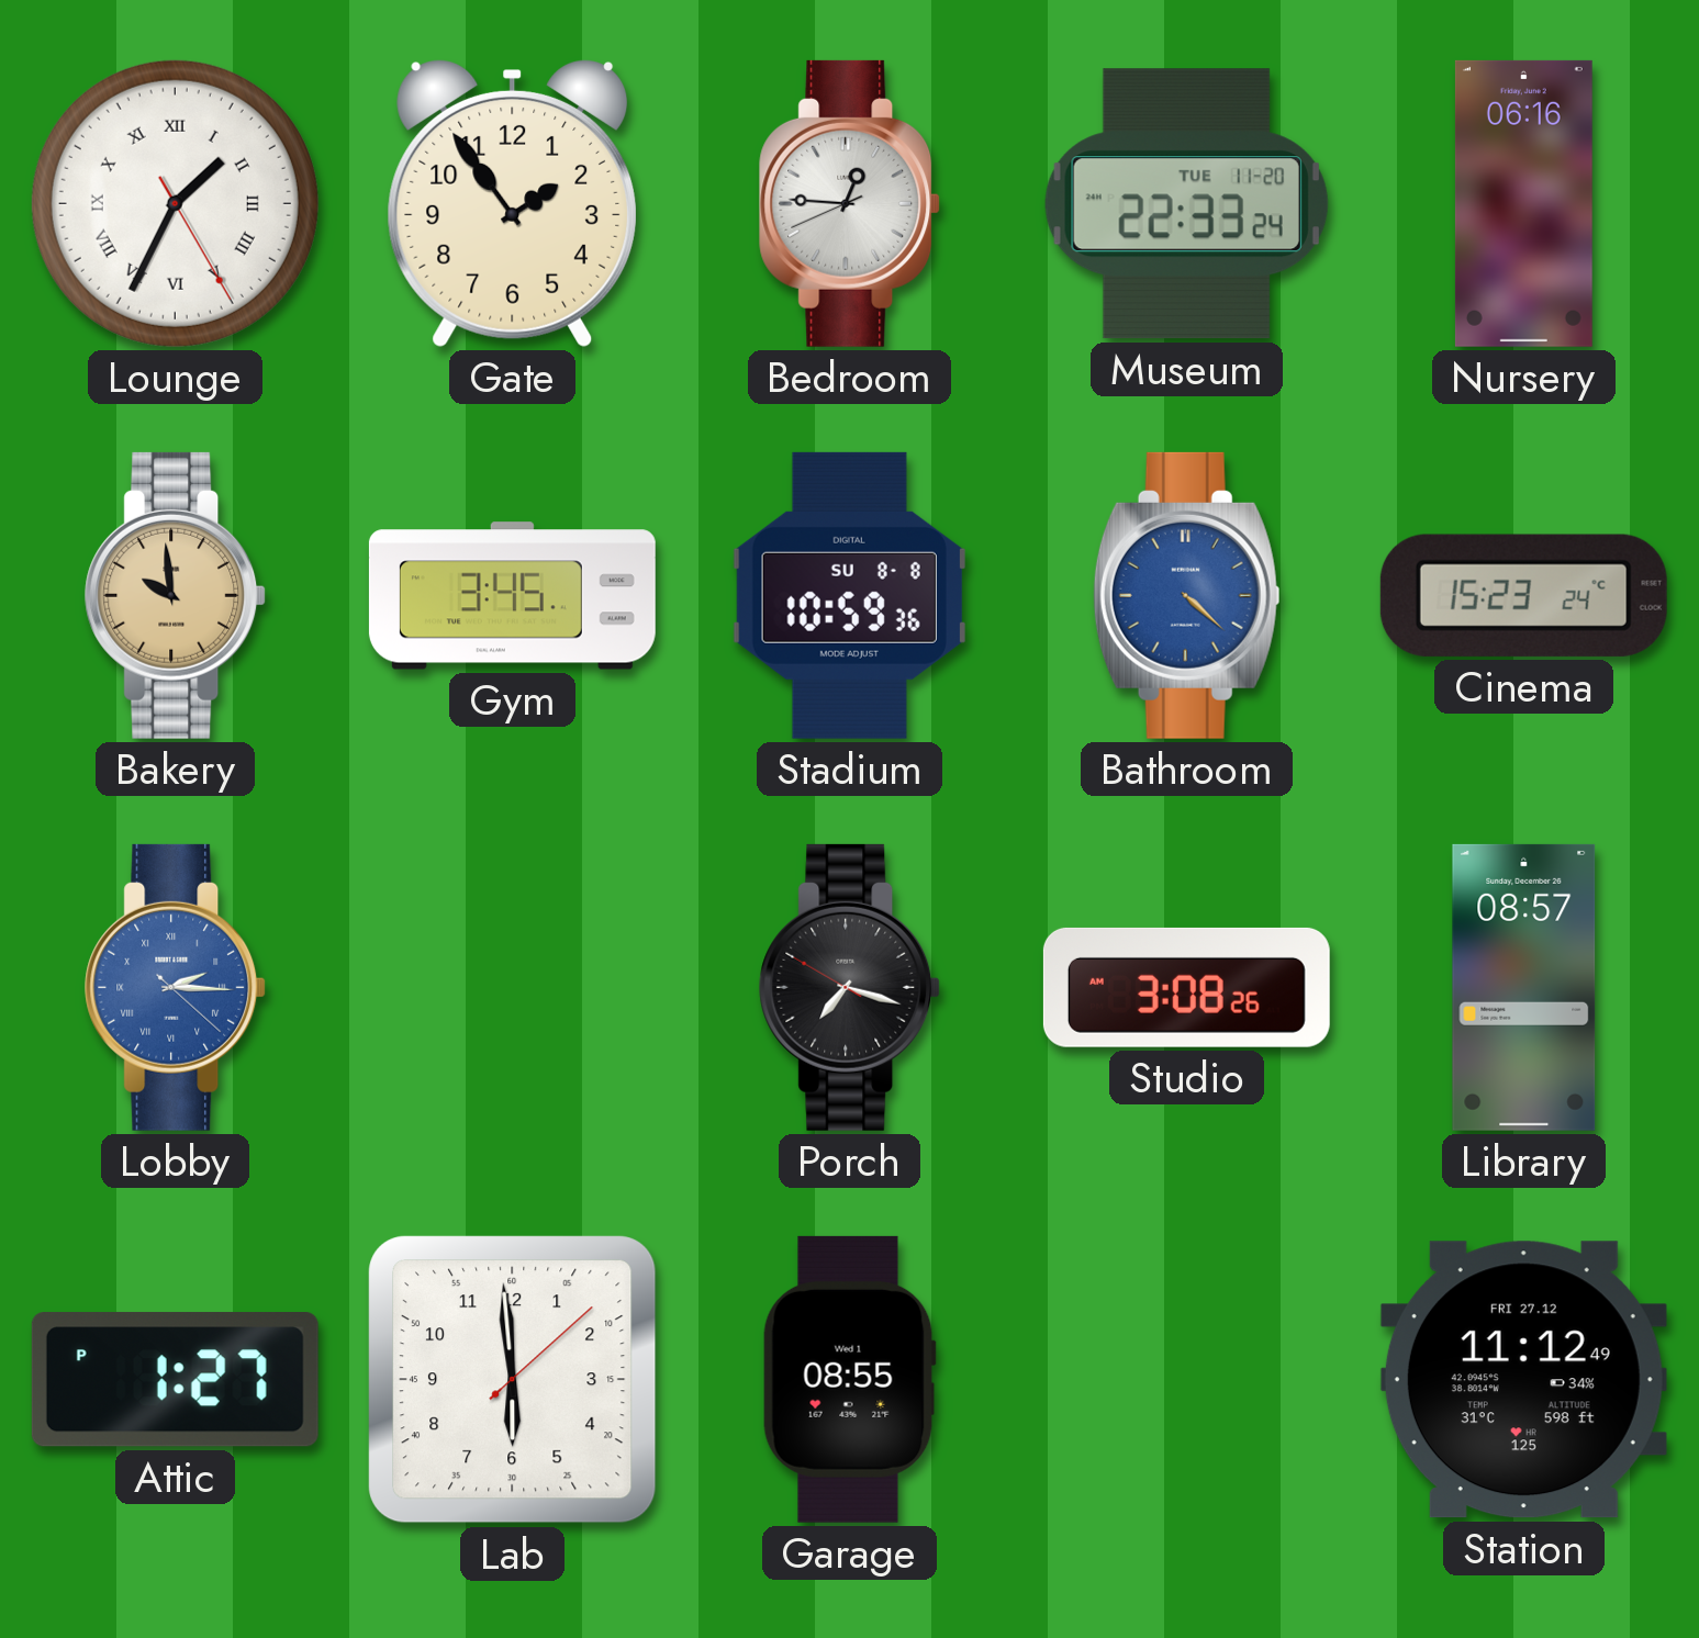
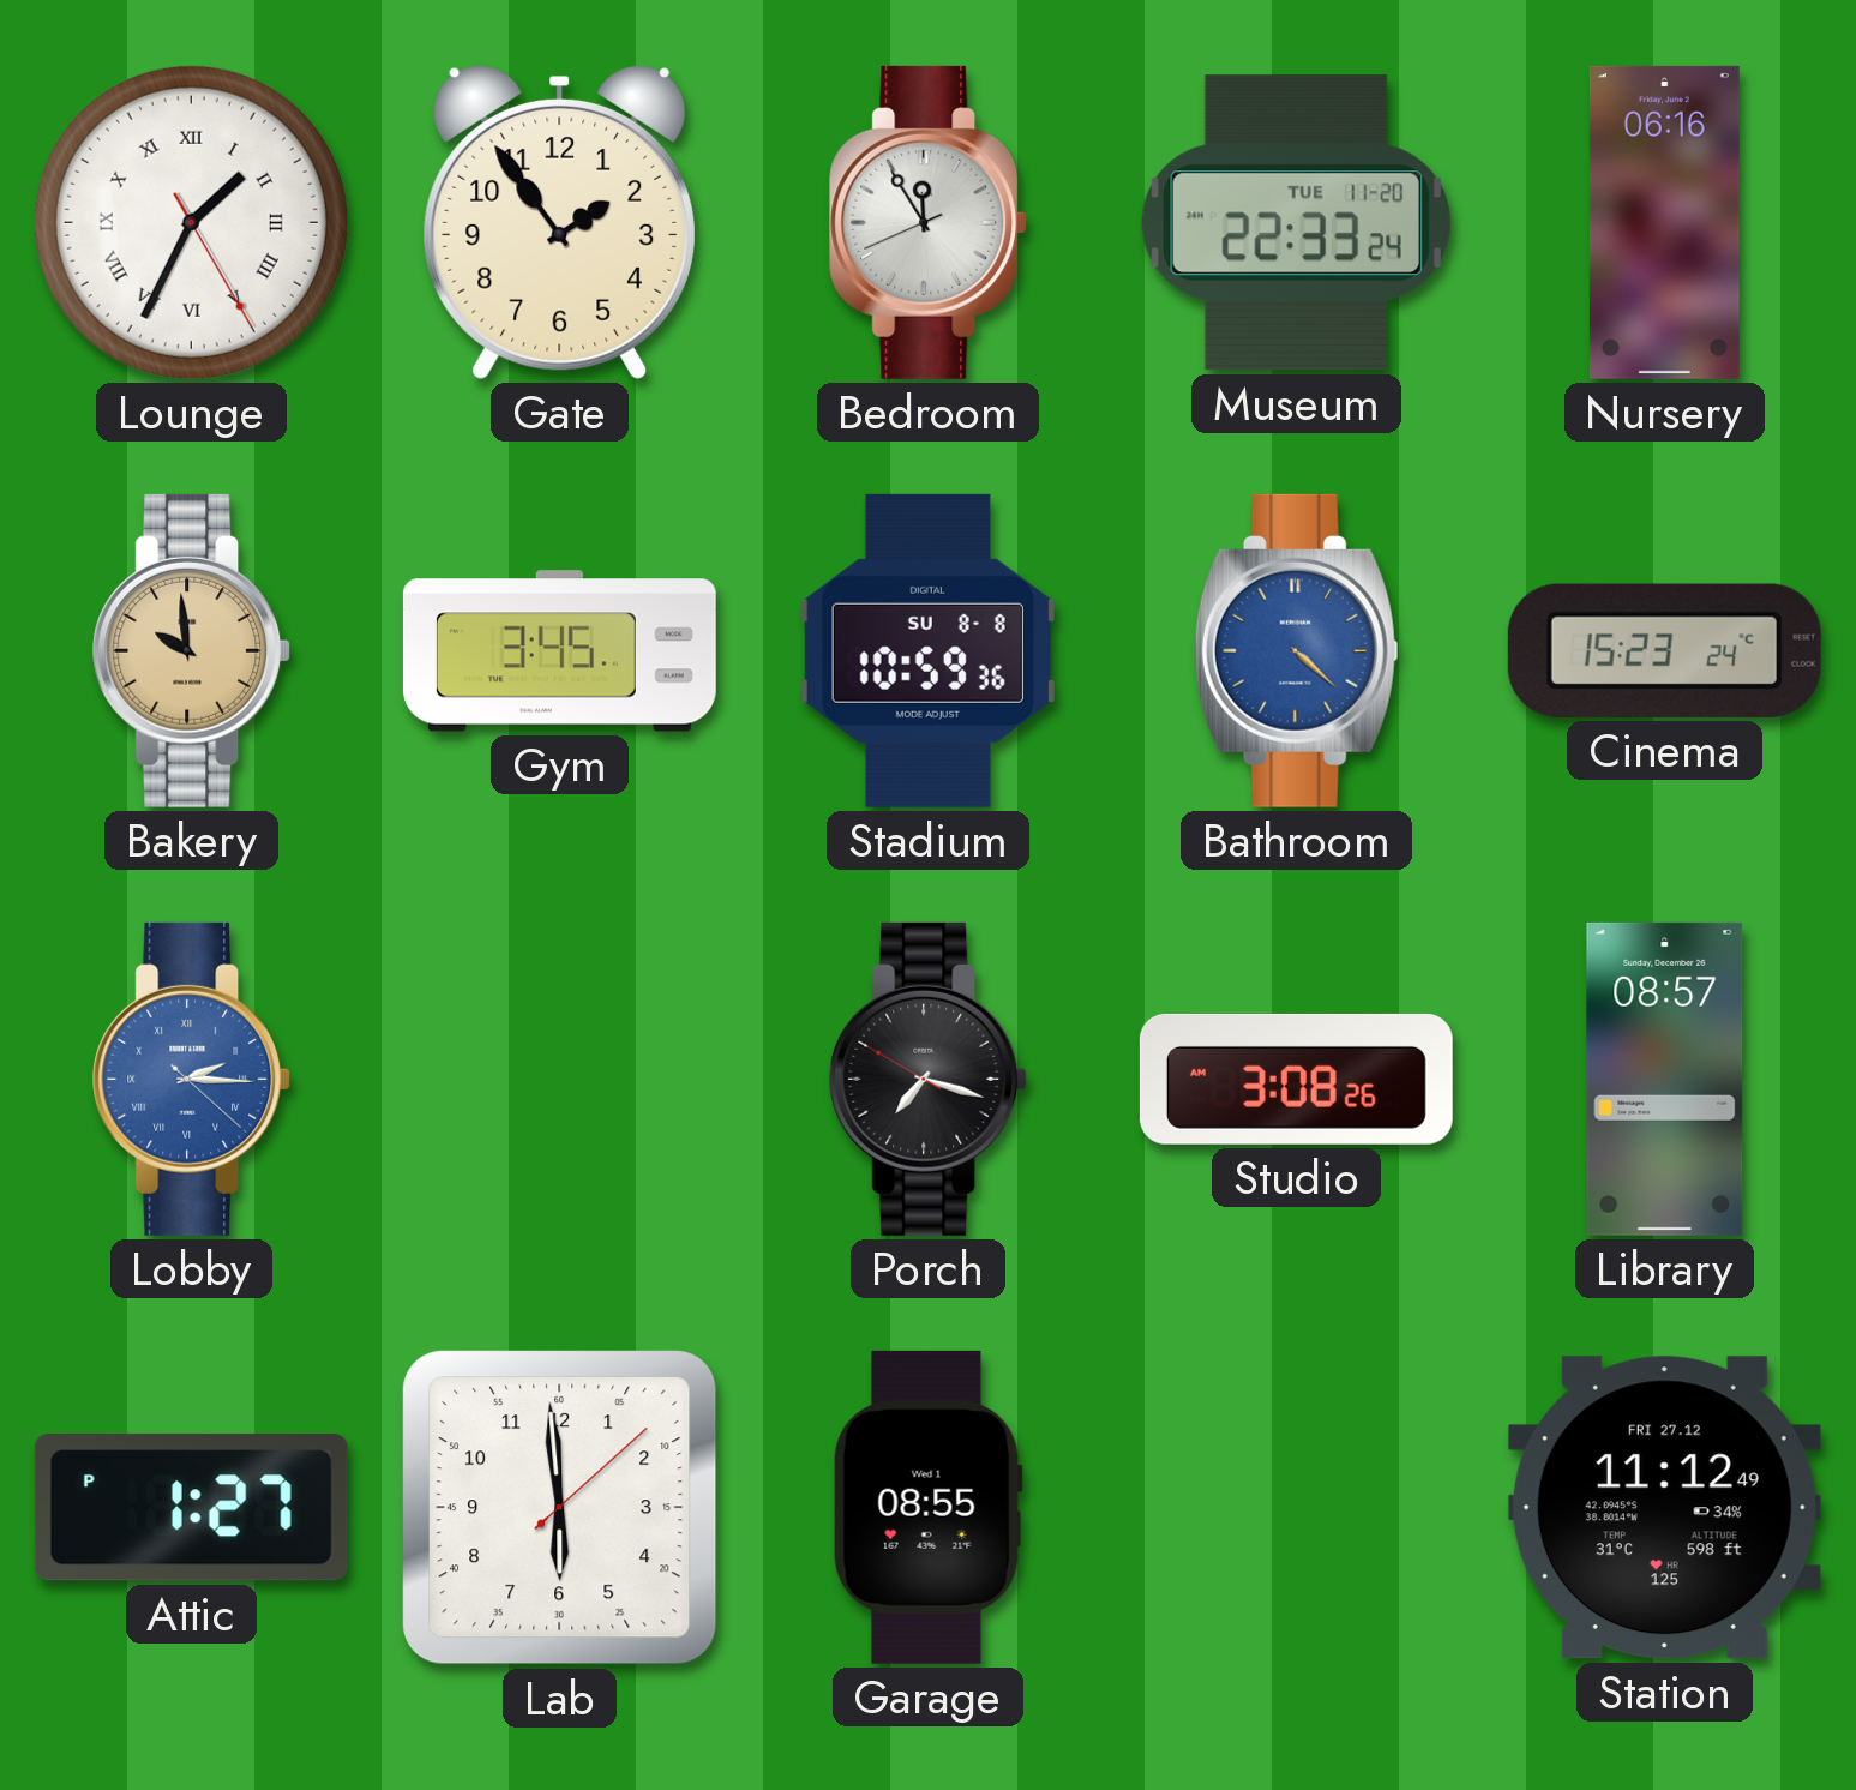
Bedroom: 12:45 -> 11:54
